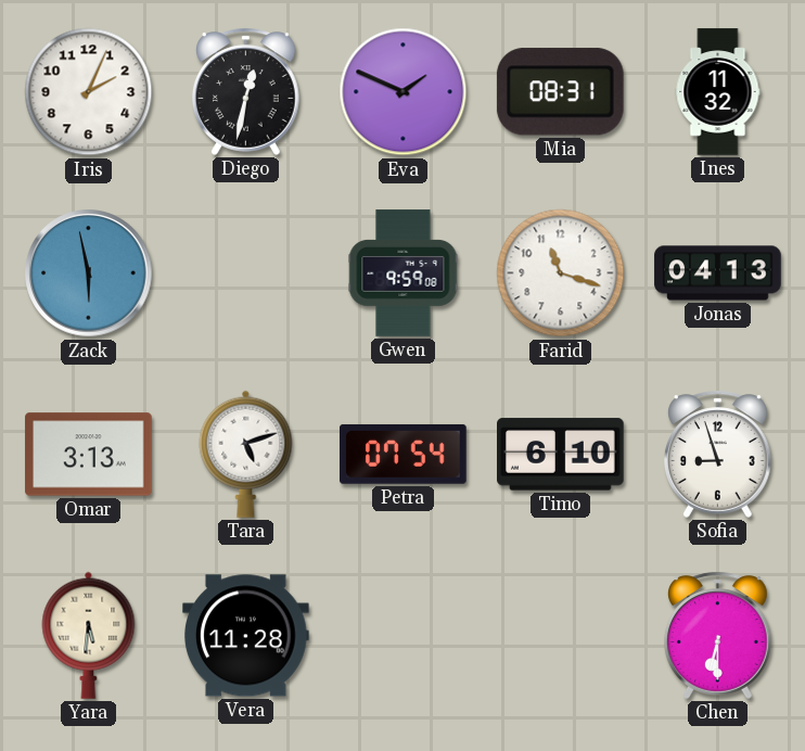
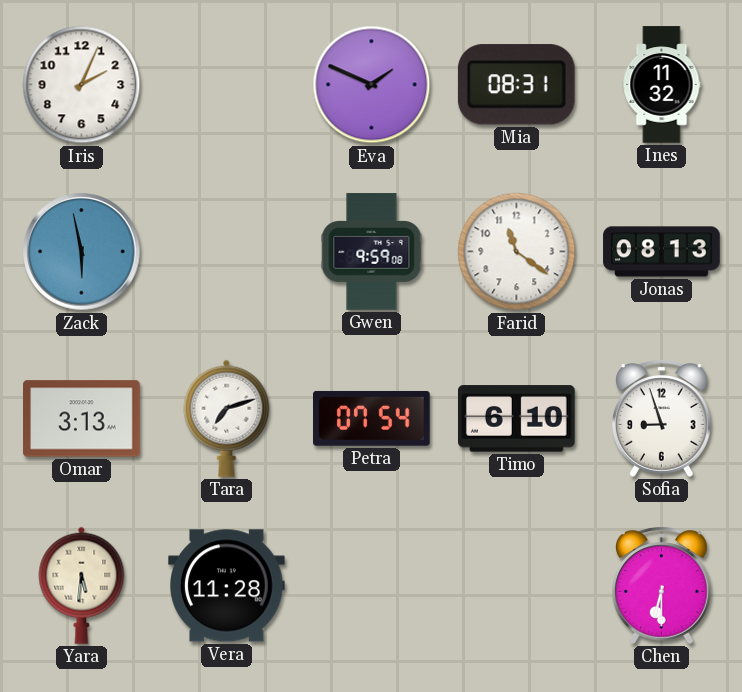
Diego: 12:32 -> none
Farid: 11:18 -> 11:21
Jonas: 04:13 -> 08:13
Tara: 5:12 -> 7:12
